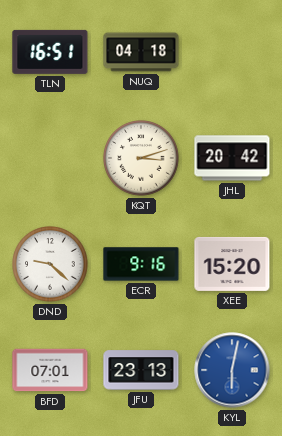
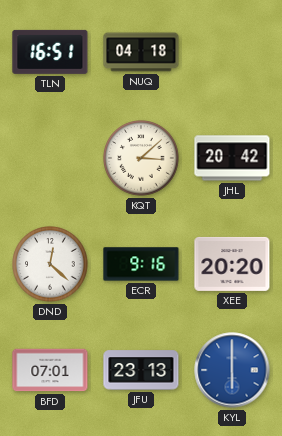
KQT: 3:12 -> 3:08
DND: 9:22 -> 12:22
XEE: 15:20 -> 20:20
KYL: 6:02 -> 6:00
